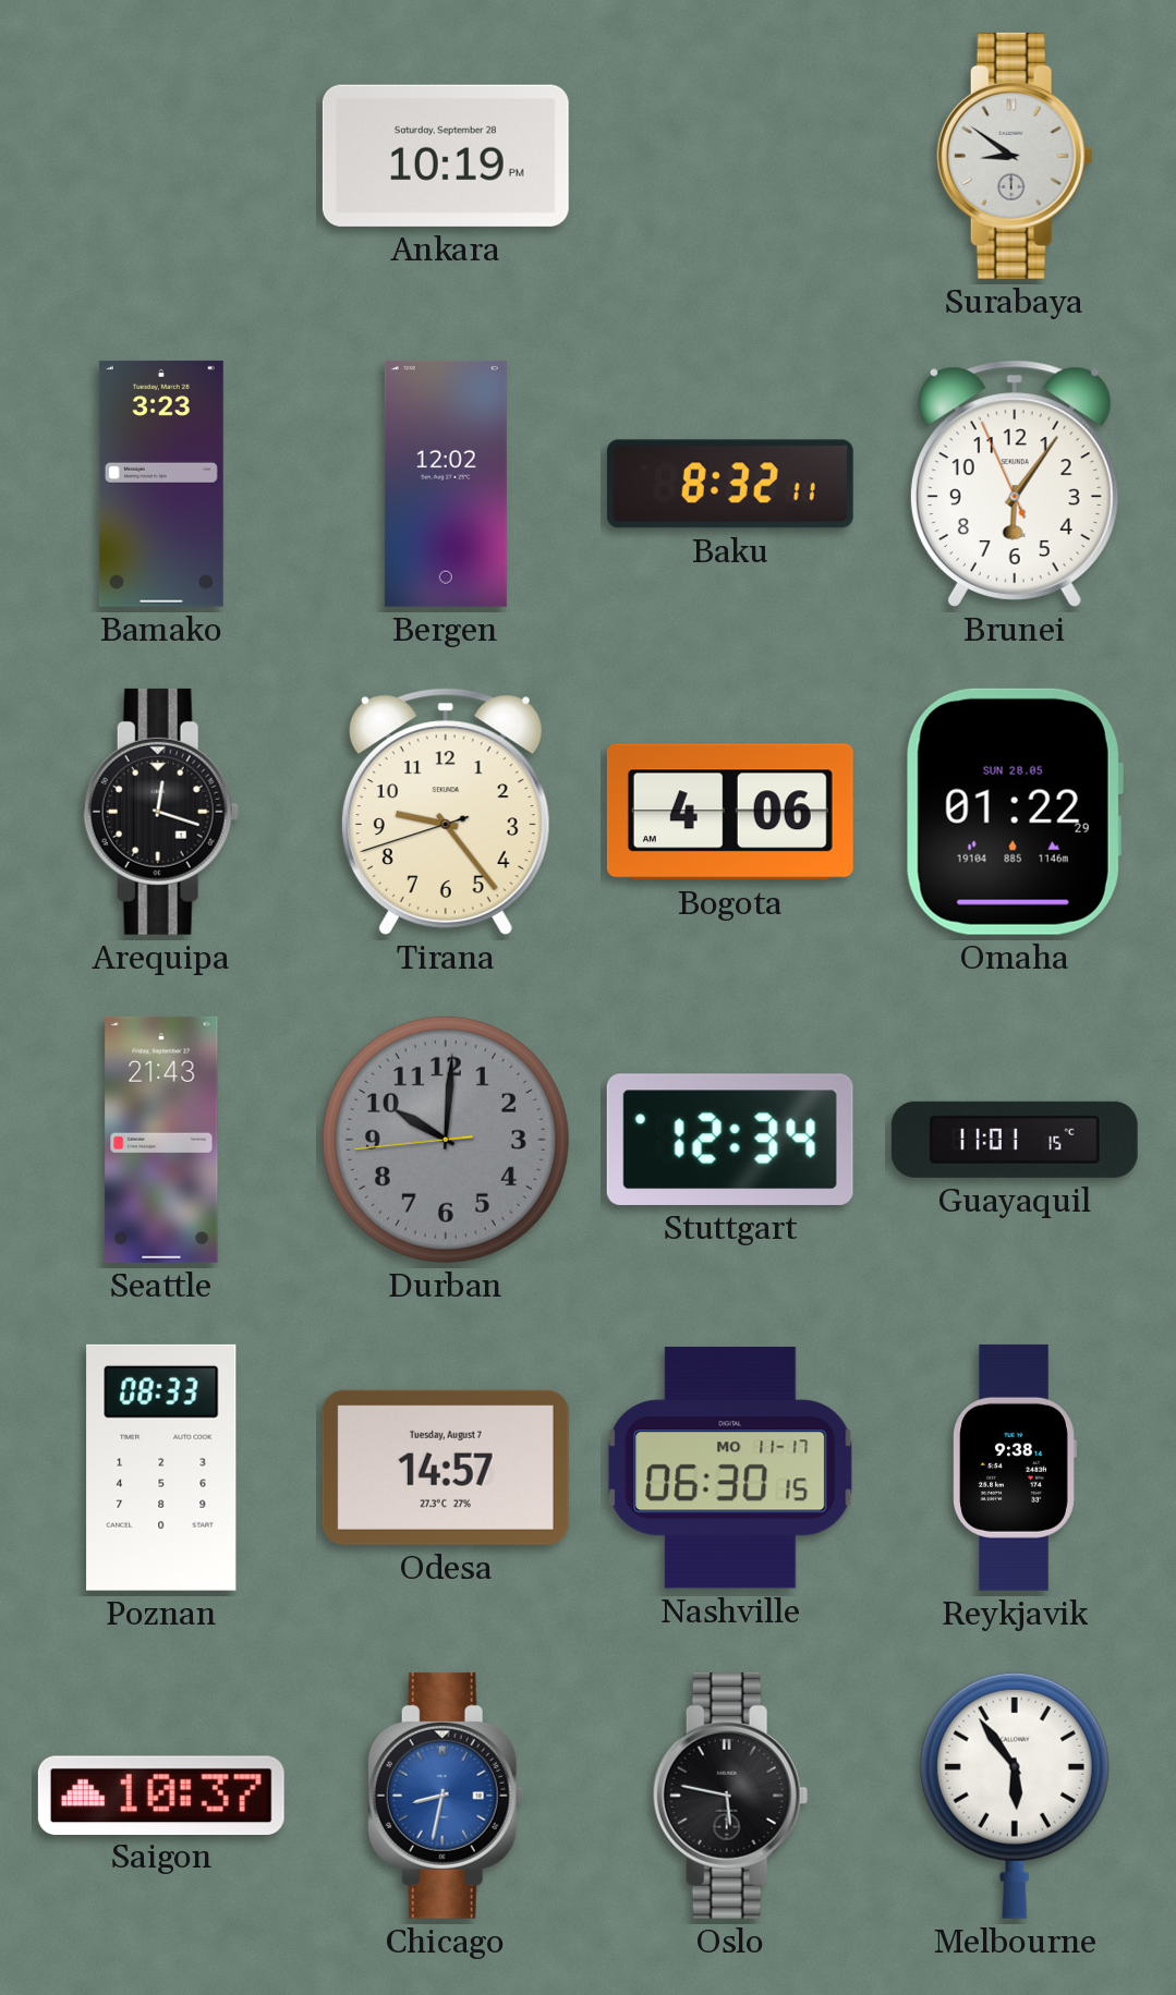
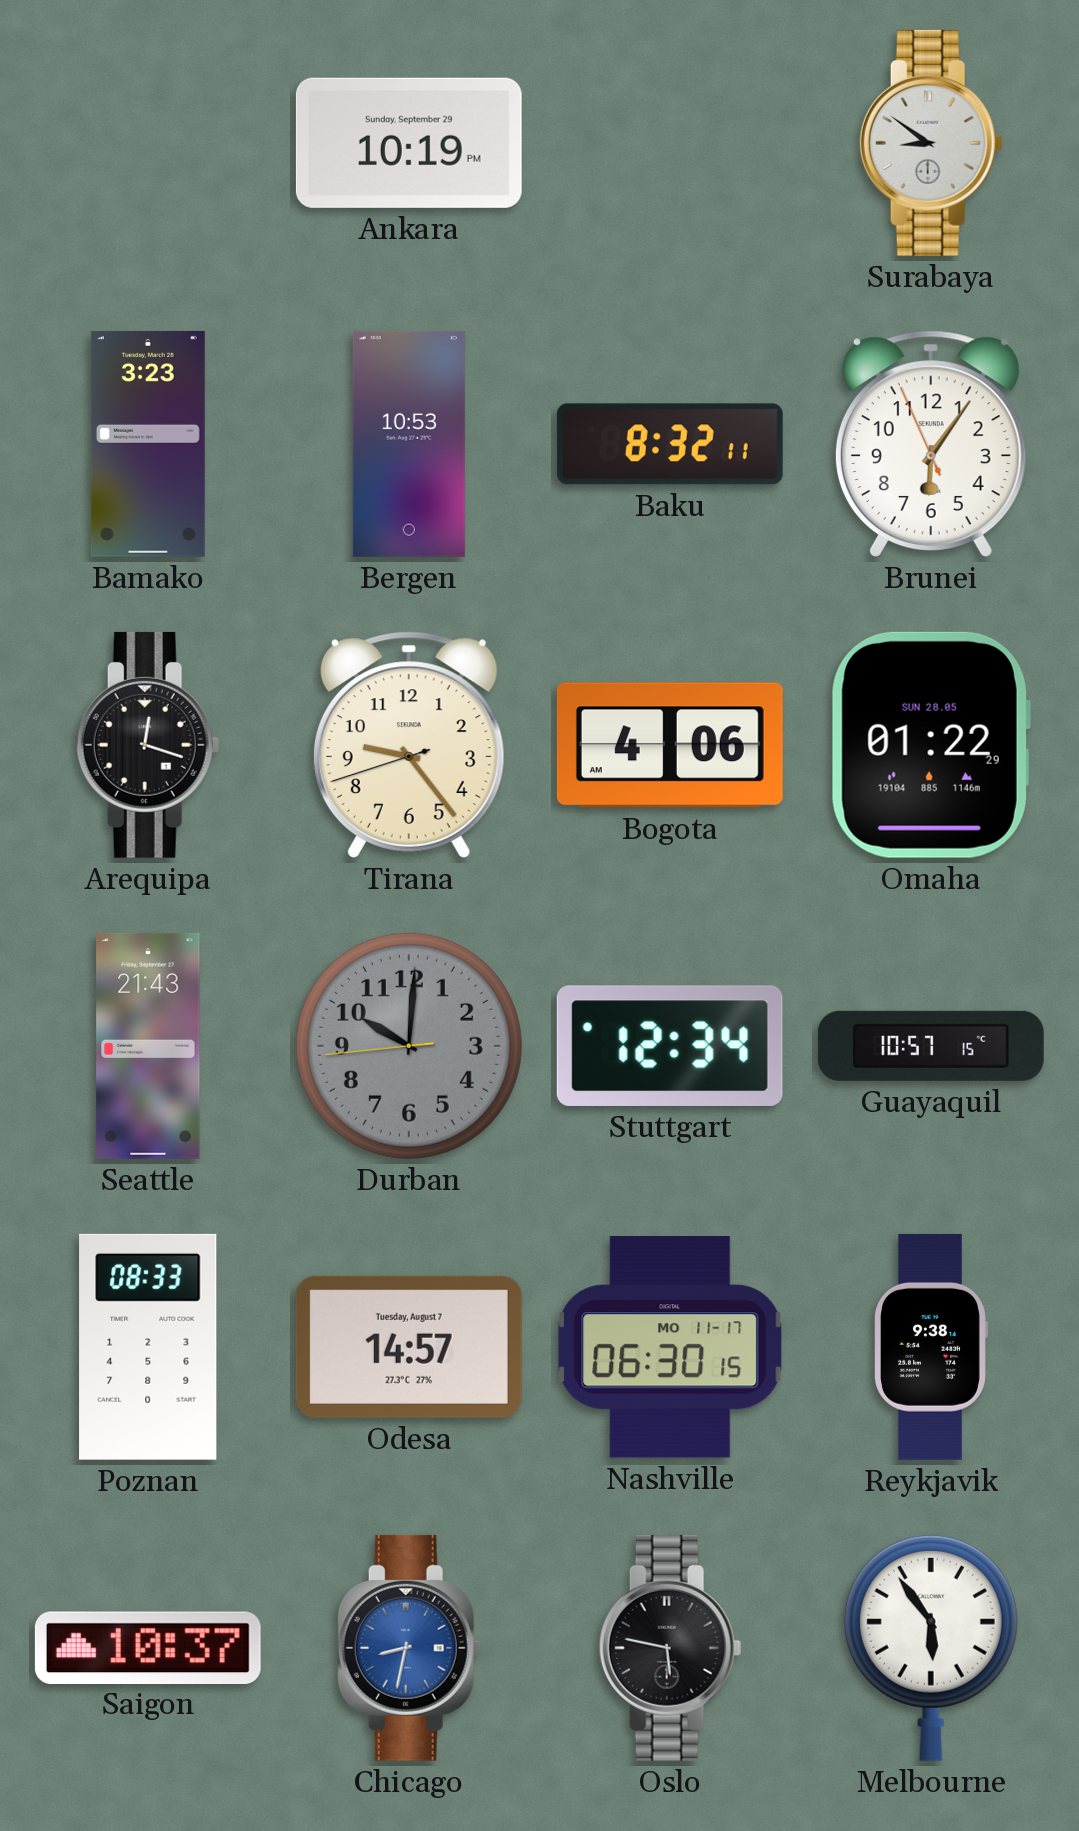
Ankara date: Saturday, September 28 -> Sunday, September 29
Bergen: 12:02 -> 10:53
Guayaquil: 11:01 -> 10:57
